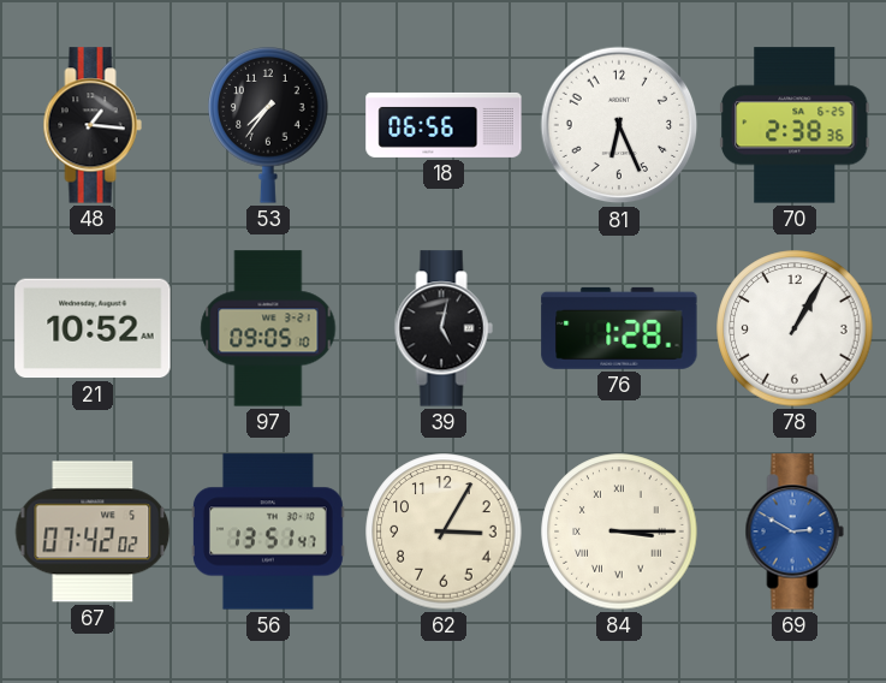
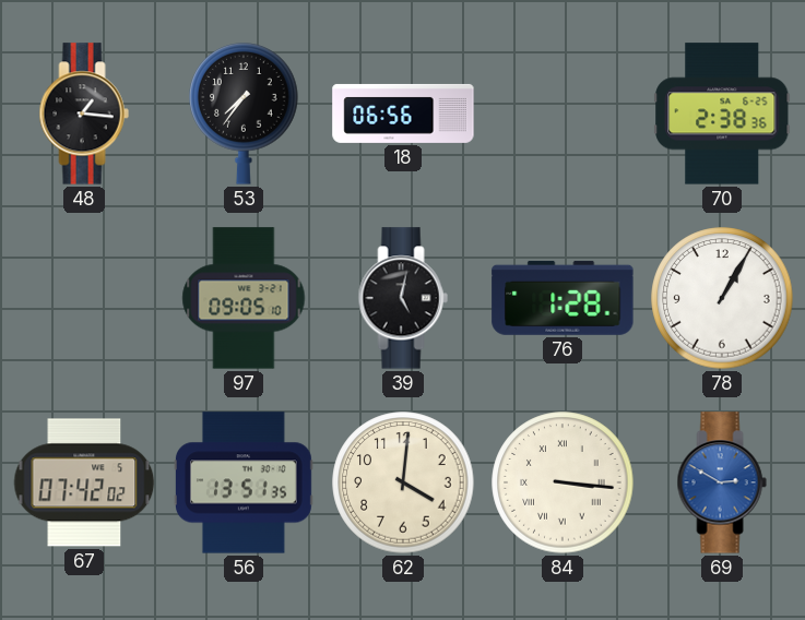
81: 6:26 -> none
21: 10:52 -> none
56: 13:51:47 -> 13:51:35
62: 3:05 -> 4:01
84: 3:15 -> 3:16
